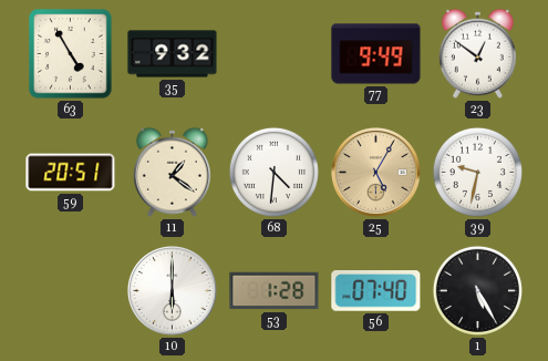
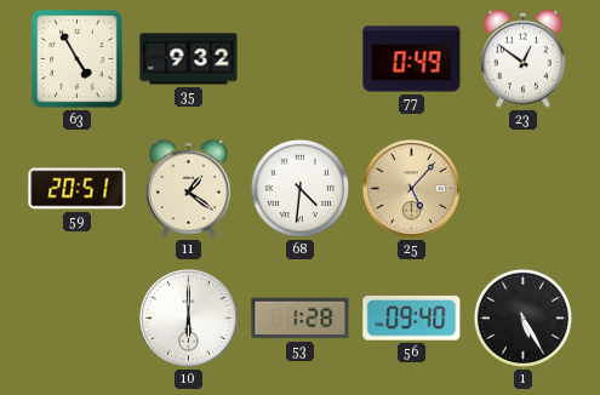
77: 9:49 -> 0:49
25: 5:05 -> 5:07
39: 9:32 -> none
56: 07:40 -> 09:40
